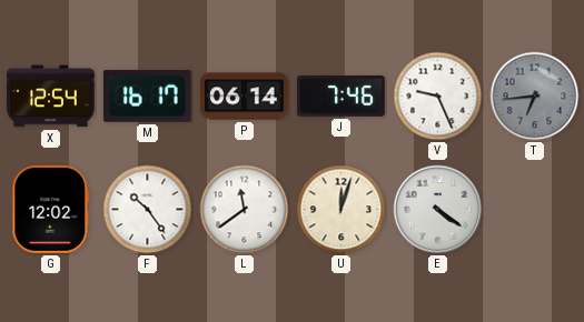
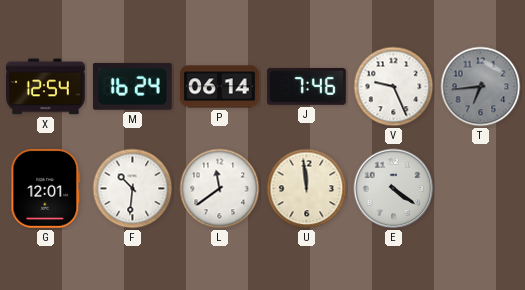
M: 16:17 -> 16:24
G: 12:02 -> 12:01
F: 10:24 -> 10:31
U: 12:03 -> 11:59
